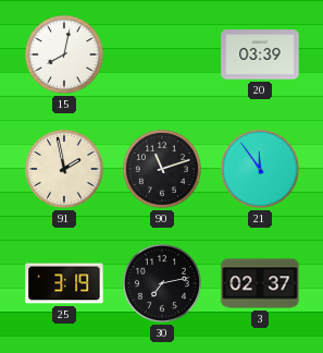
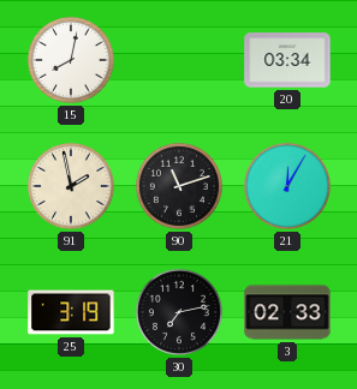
20: 03:39 -> 03:34
21: 11:54 -> 12:05
3: 02:37 -> 02:33
